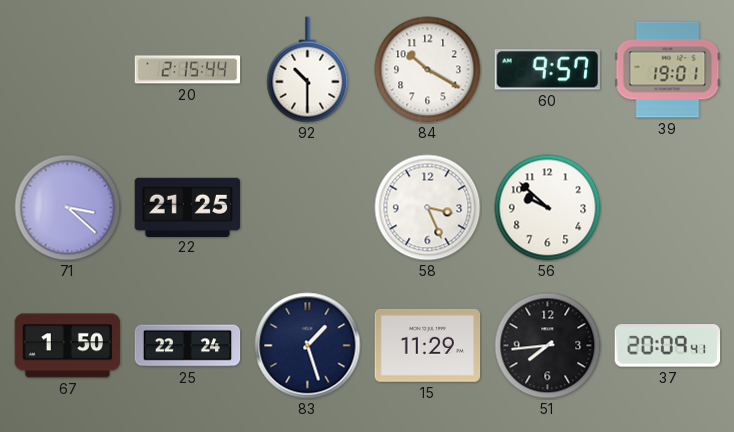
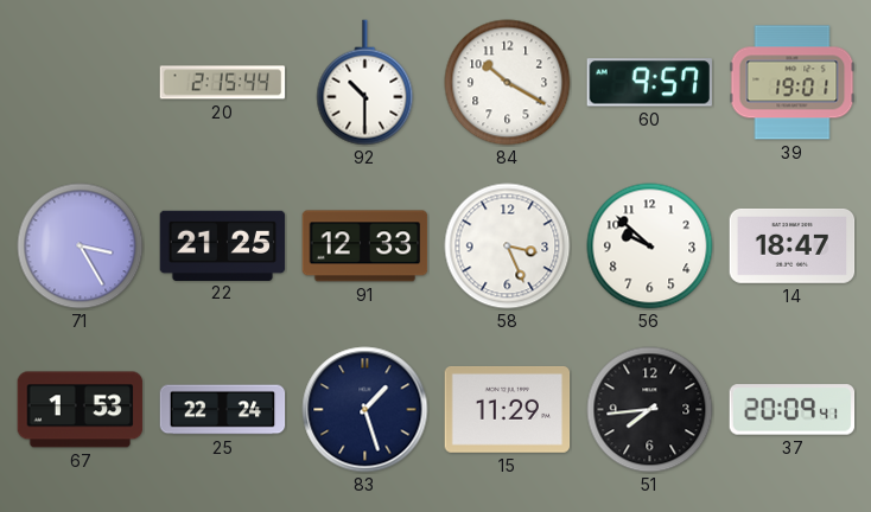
71: 3:22 -> 3:25
91: none -> 12:33
14: none -> 18:47
67: 1:50 -> 1:53
